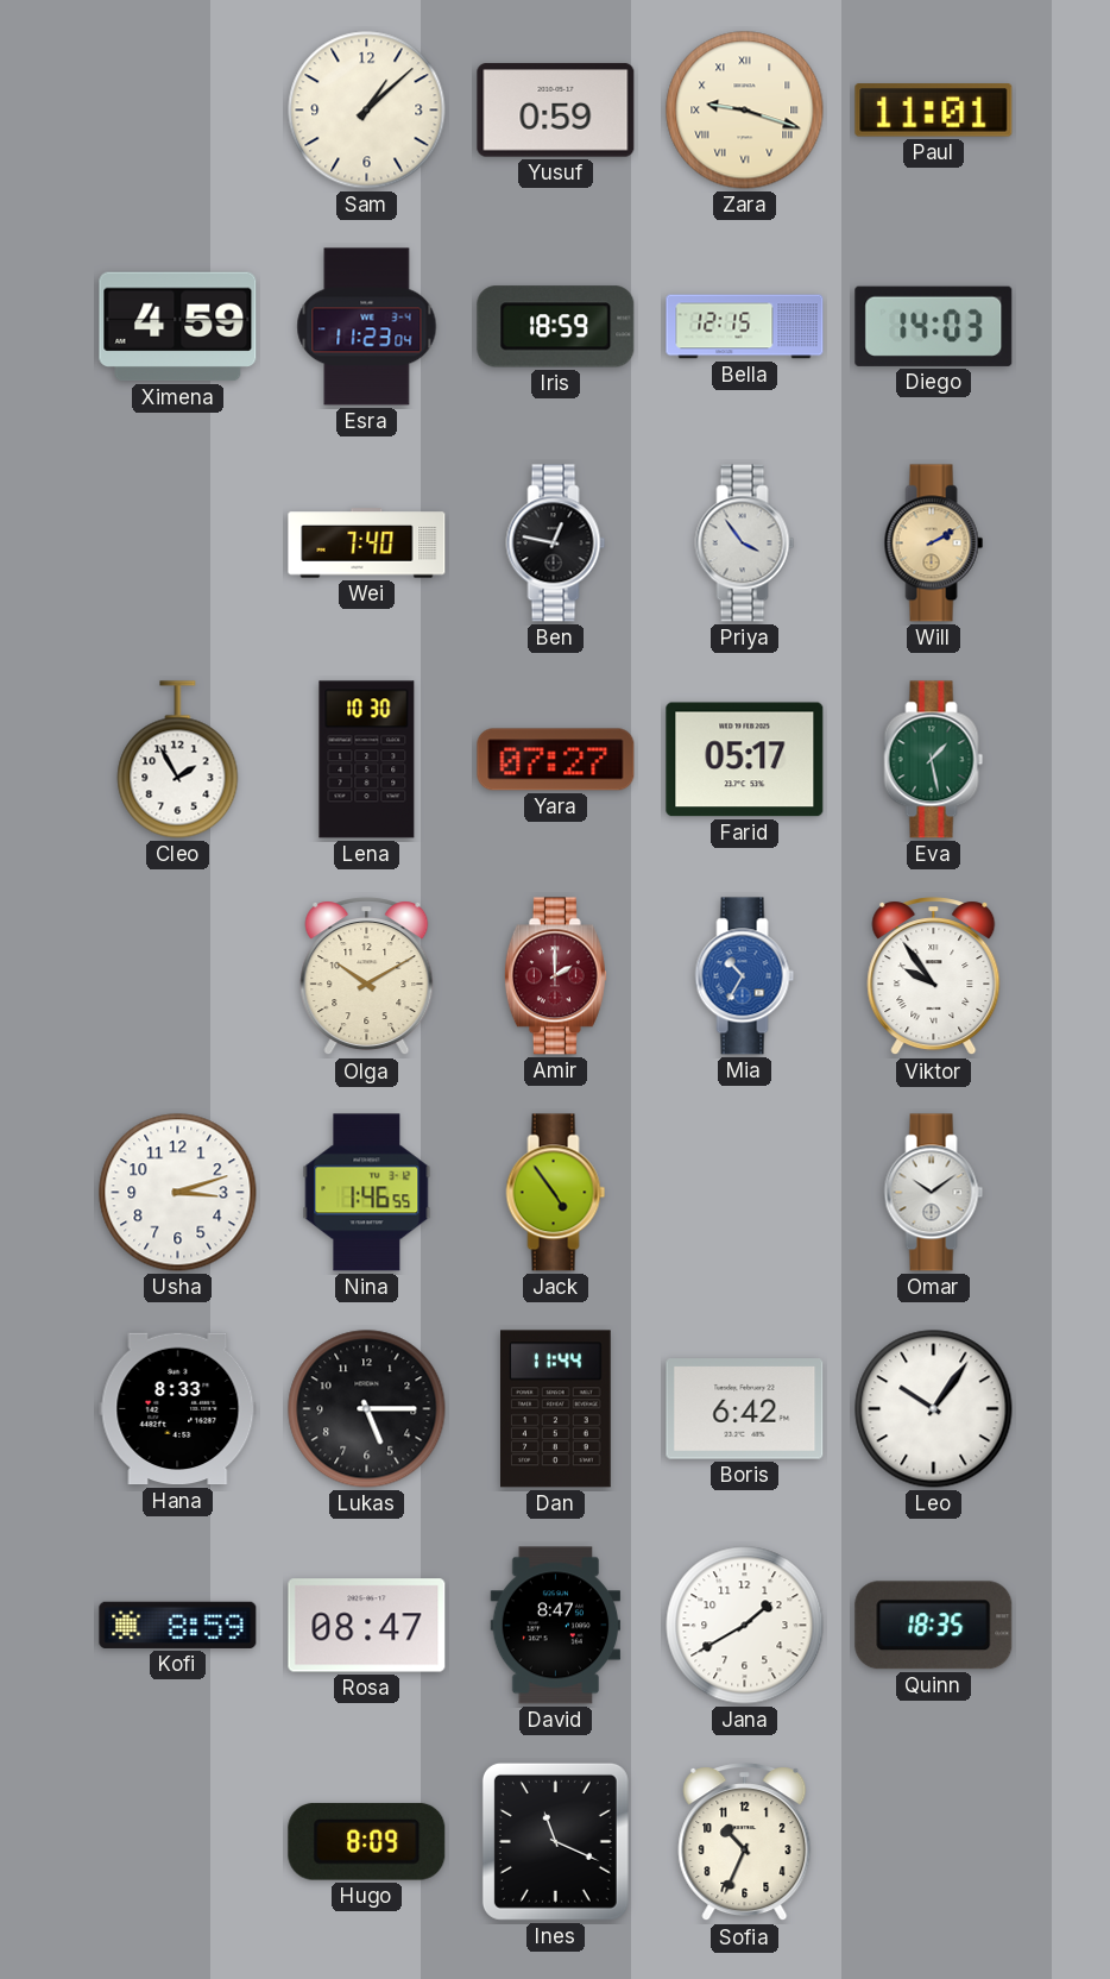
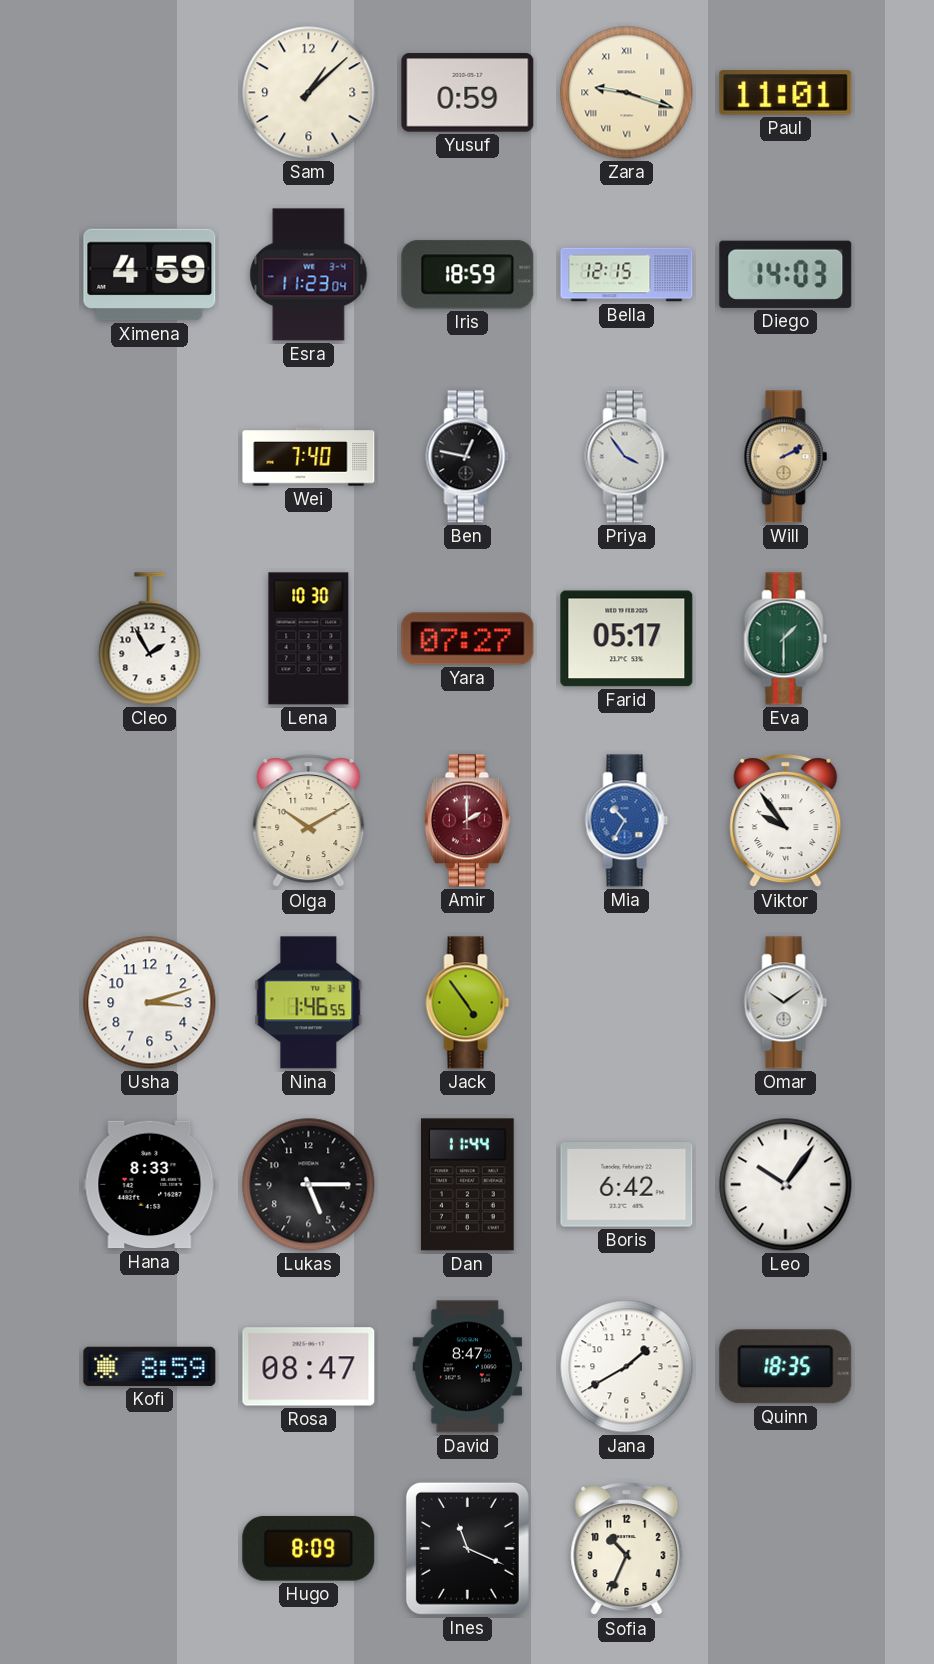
Eva: 1:28 -> 1:30
